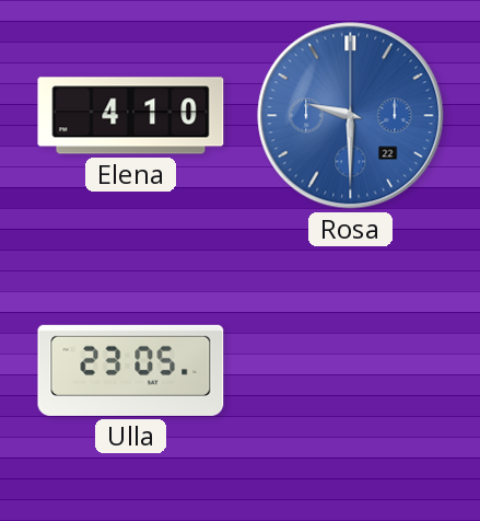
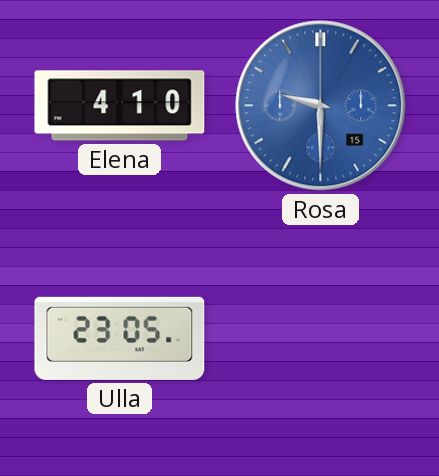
Rosa date: 22 -> 15
